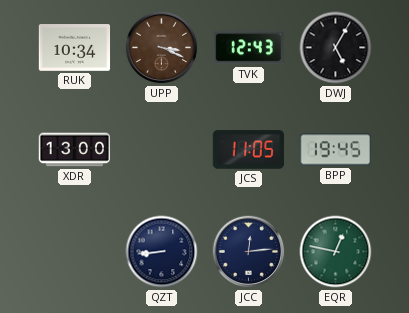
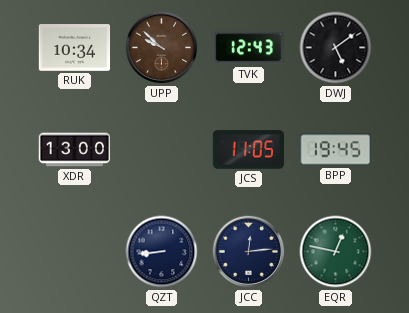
UPP: 3:19 -> 9:52
DWJ: 5:05 -> 5:09
